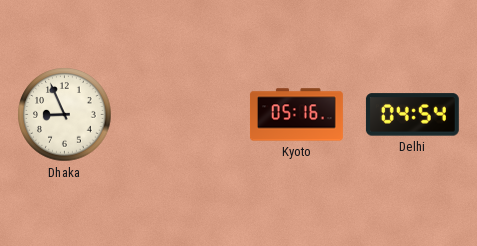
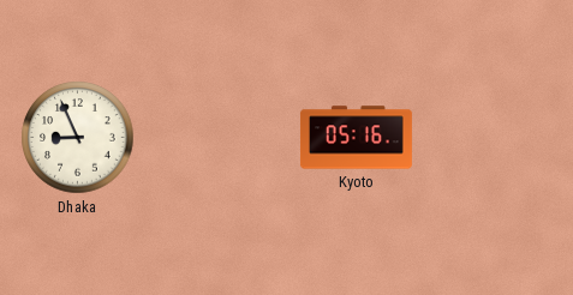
Delhi: 04:54 -> none
